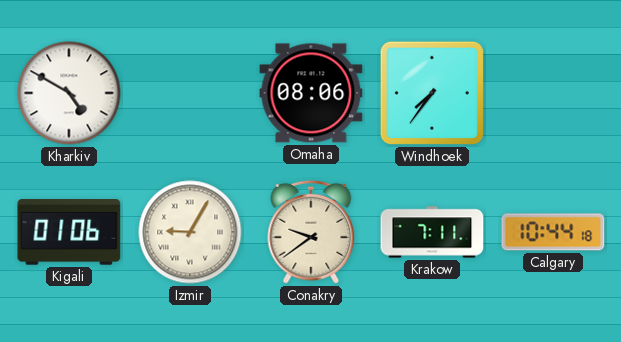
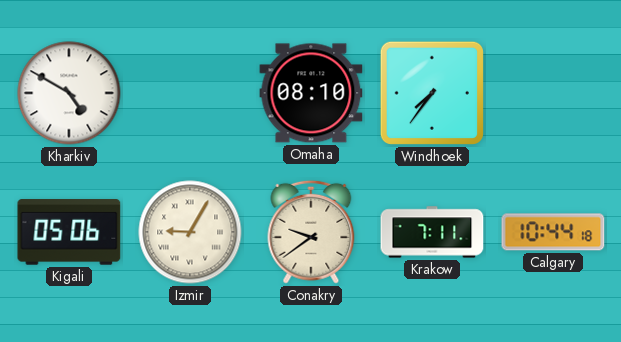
Omaha: 08:06 -> 08:10
Kigali: 01:06 -> 05:06
